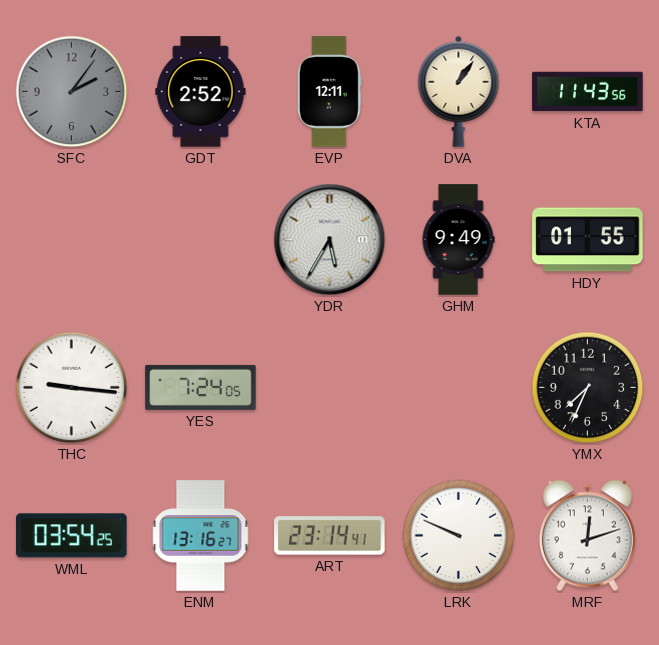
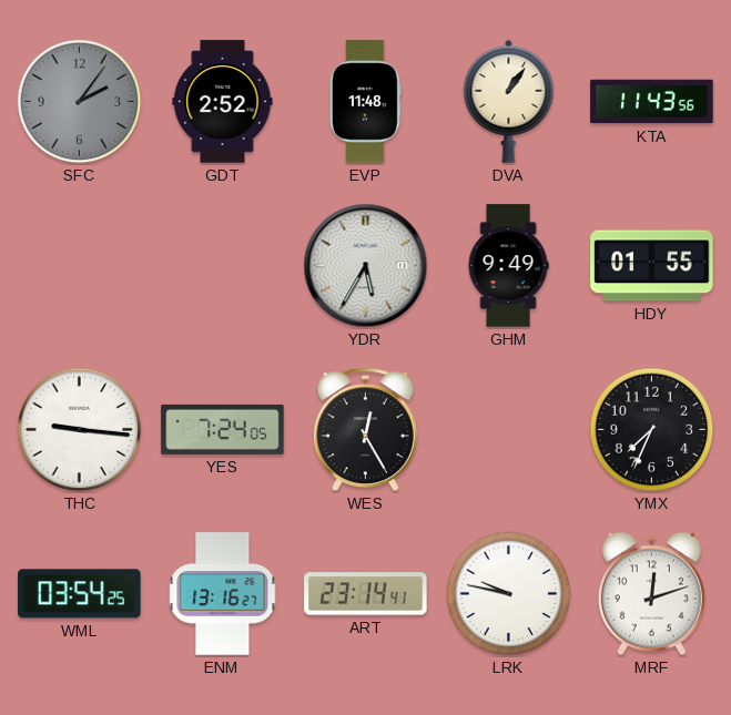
EVP: 12:11 -> 11:48
WES: none -> 12:25
LRK: 9:49 -> 9:47
